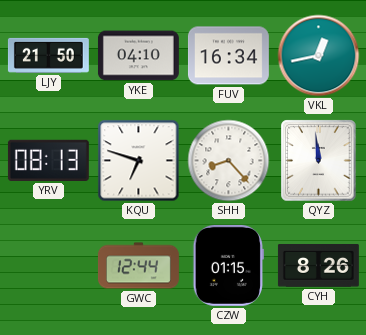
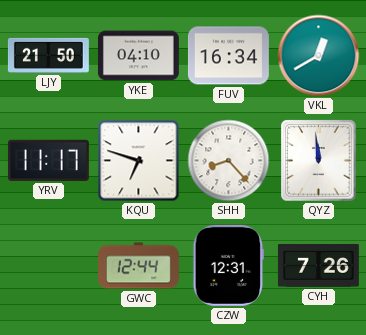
VKL: 12:43 -> 12:40
YRV: 08:13 -> 11:17
CZW: 01:15 -> 12:31
CYH: 8:26 -> 7:26
